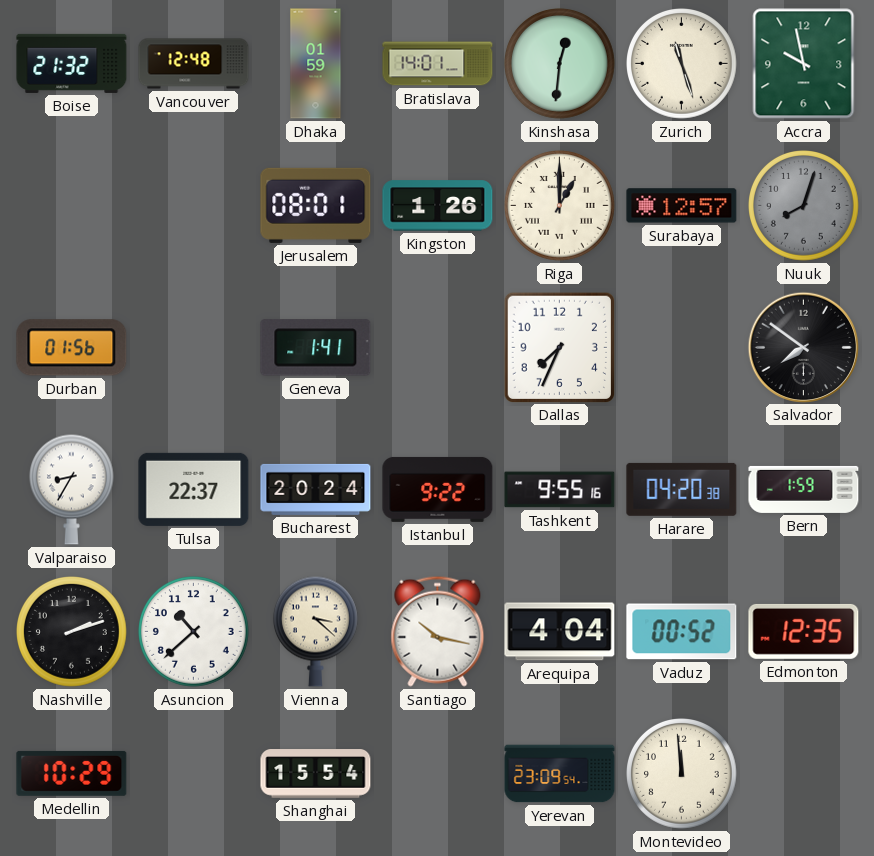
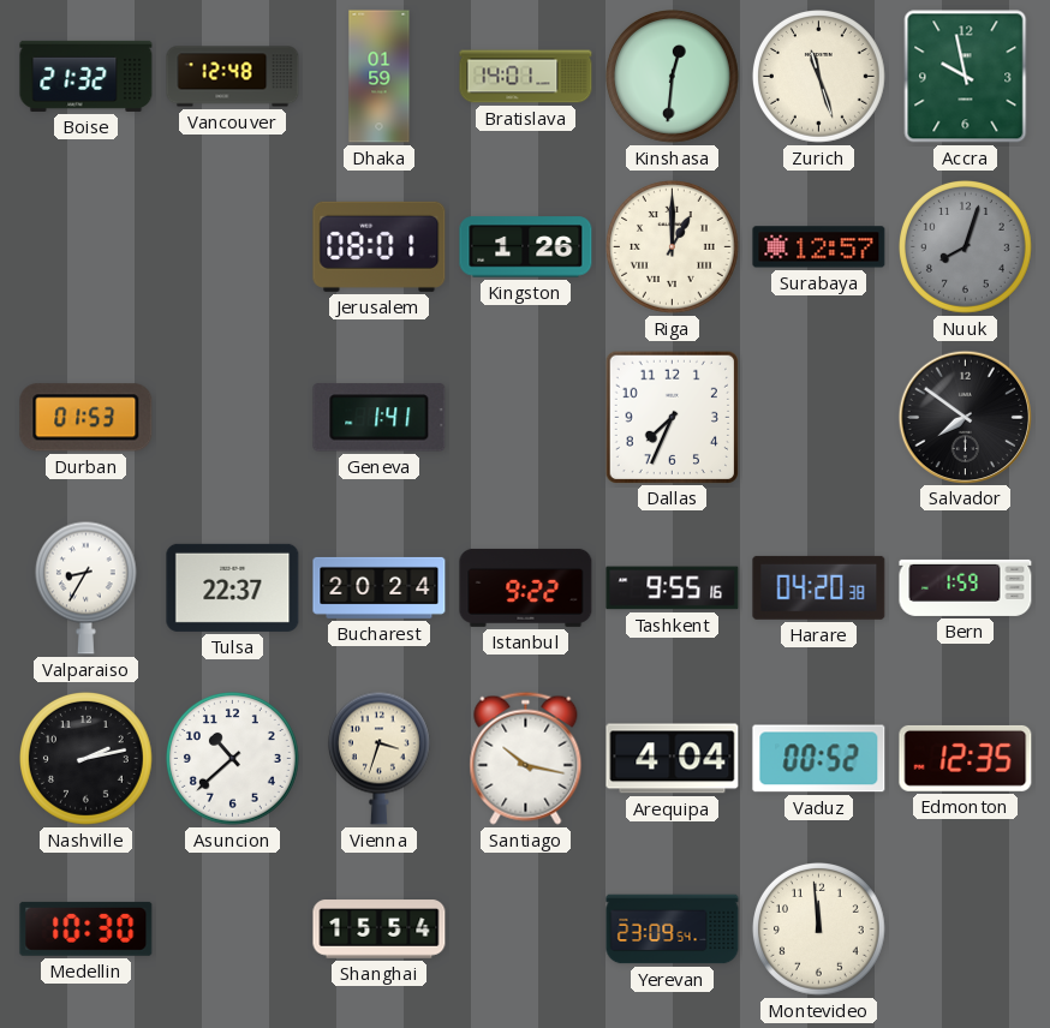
Durban: 01:56 -> 01:53
Nashville: 2:12 -> 2:13
Vienna: 3:22 -> 3:33
Medellin: 10:29 -> 10:30
